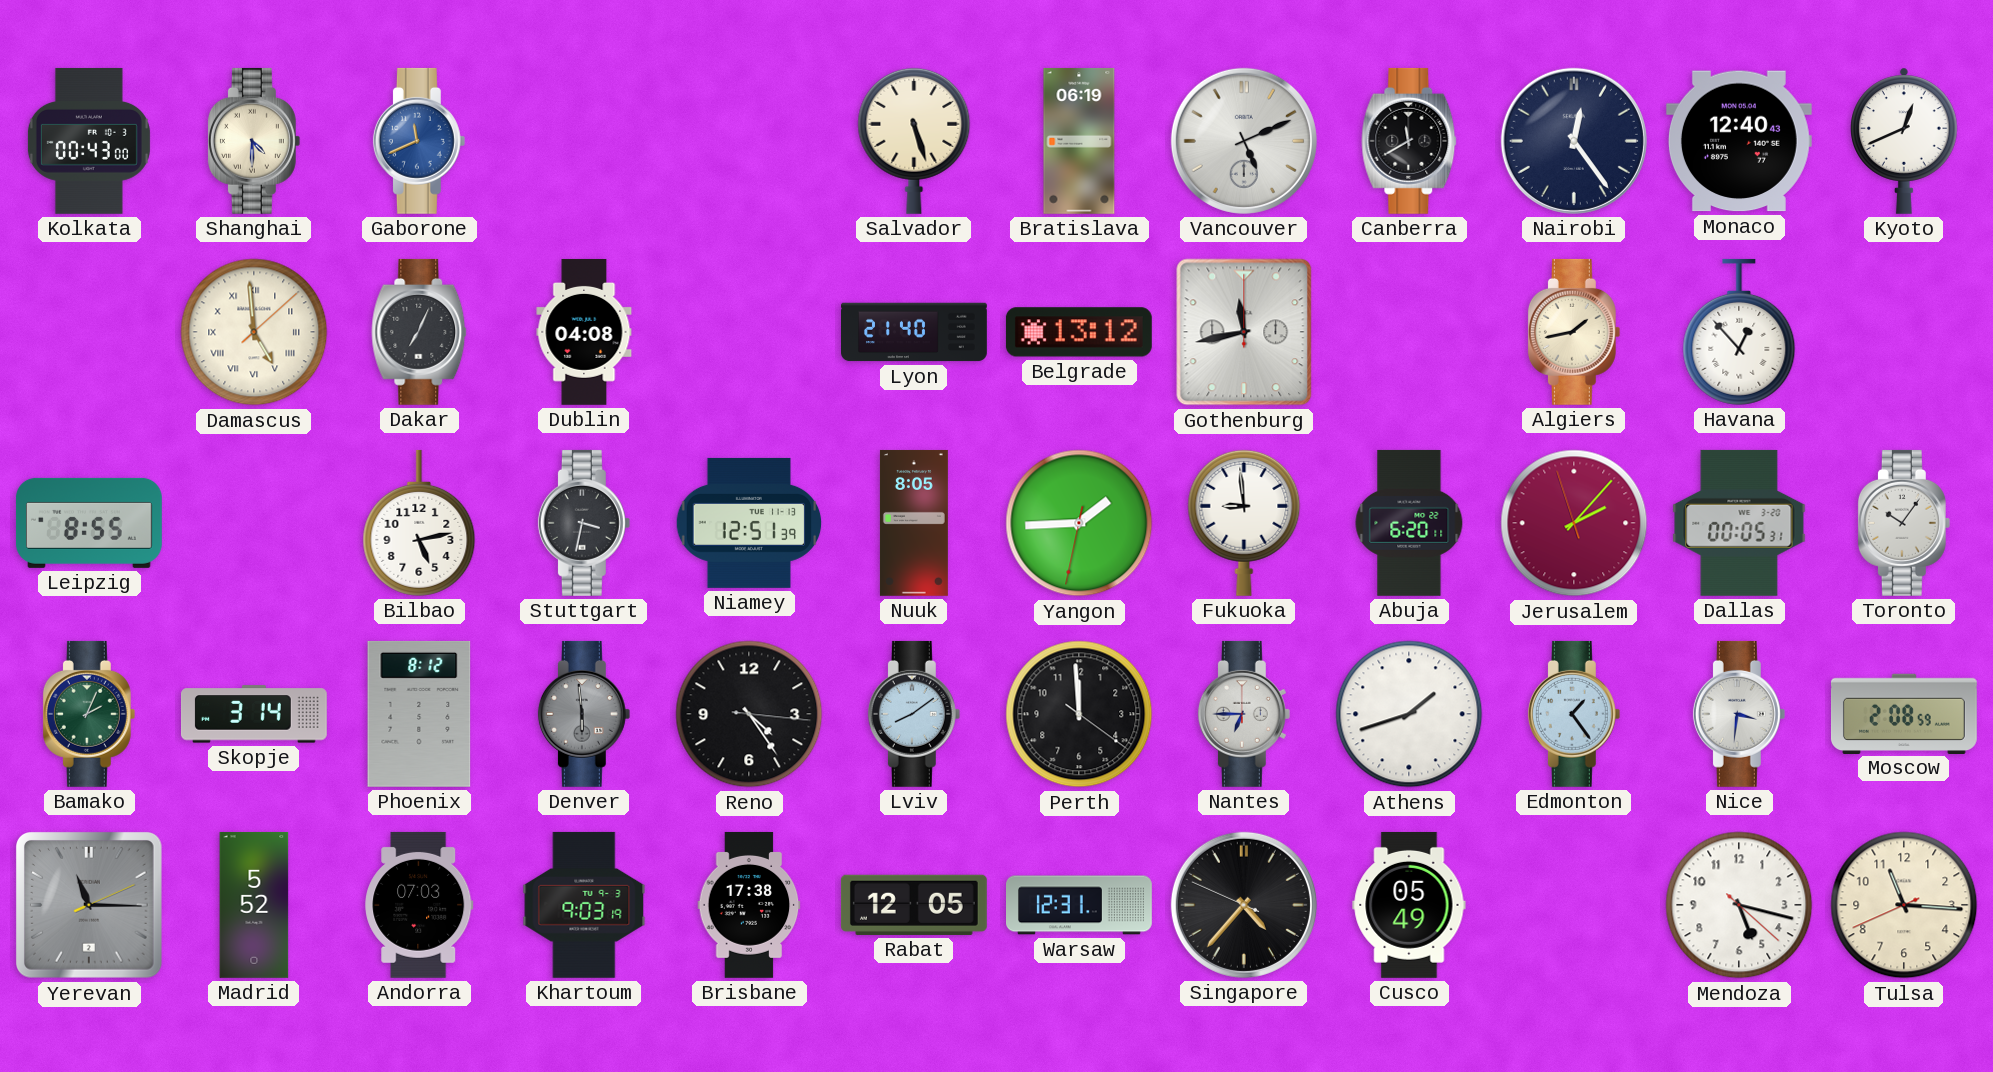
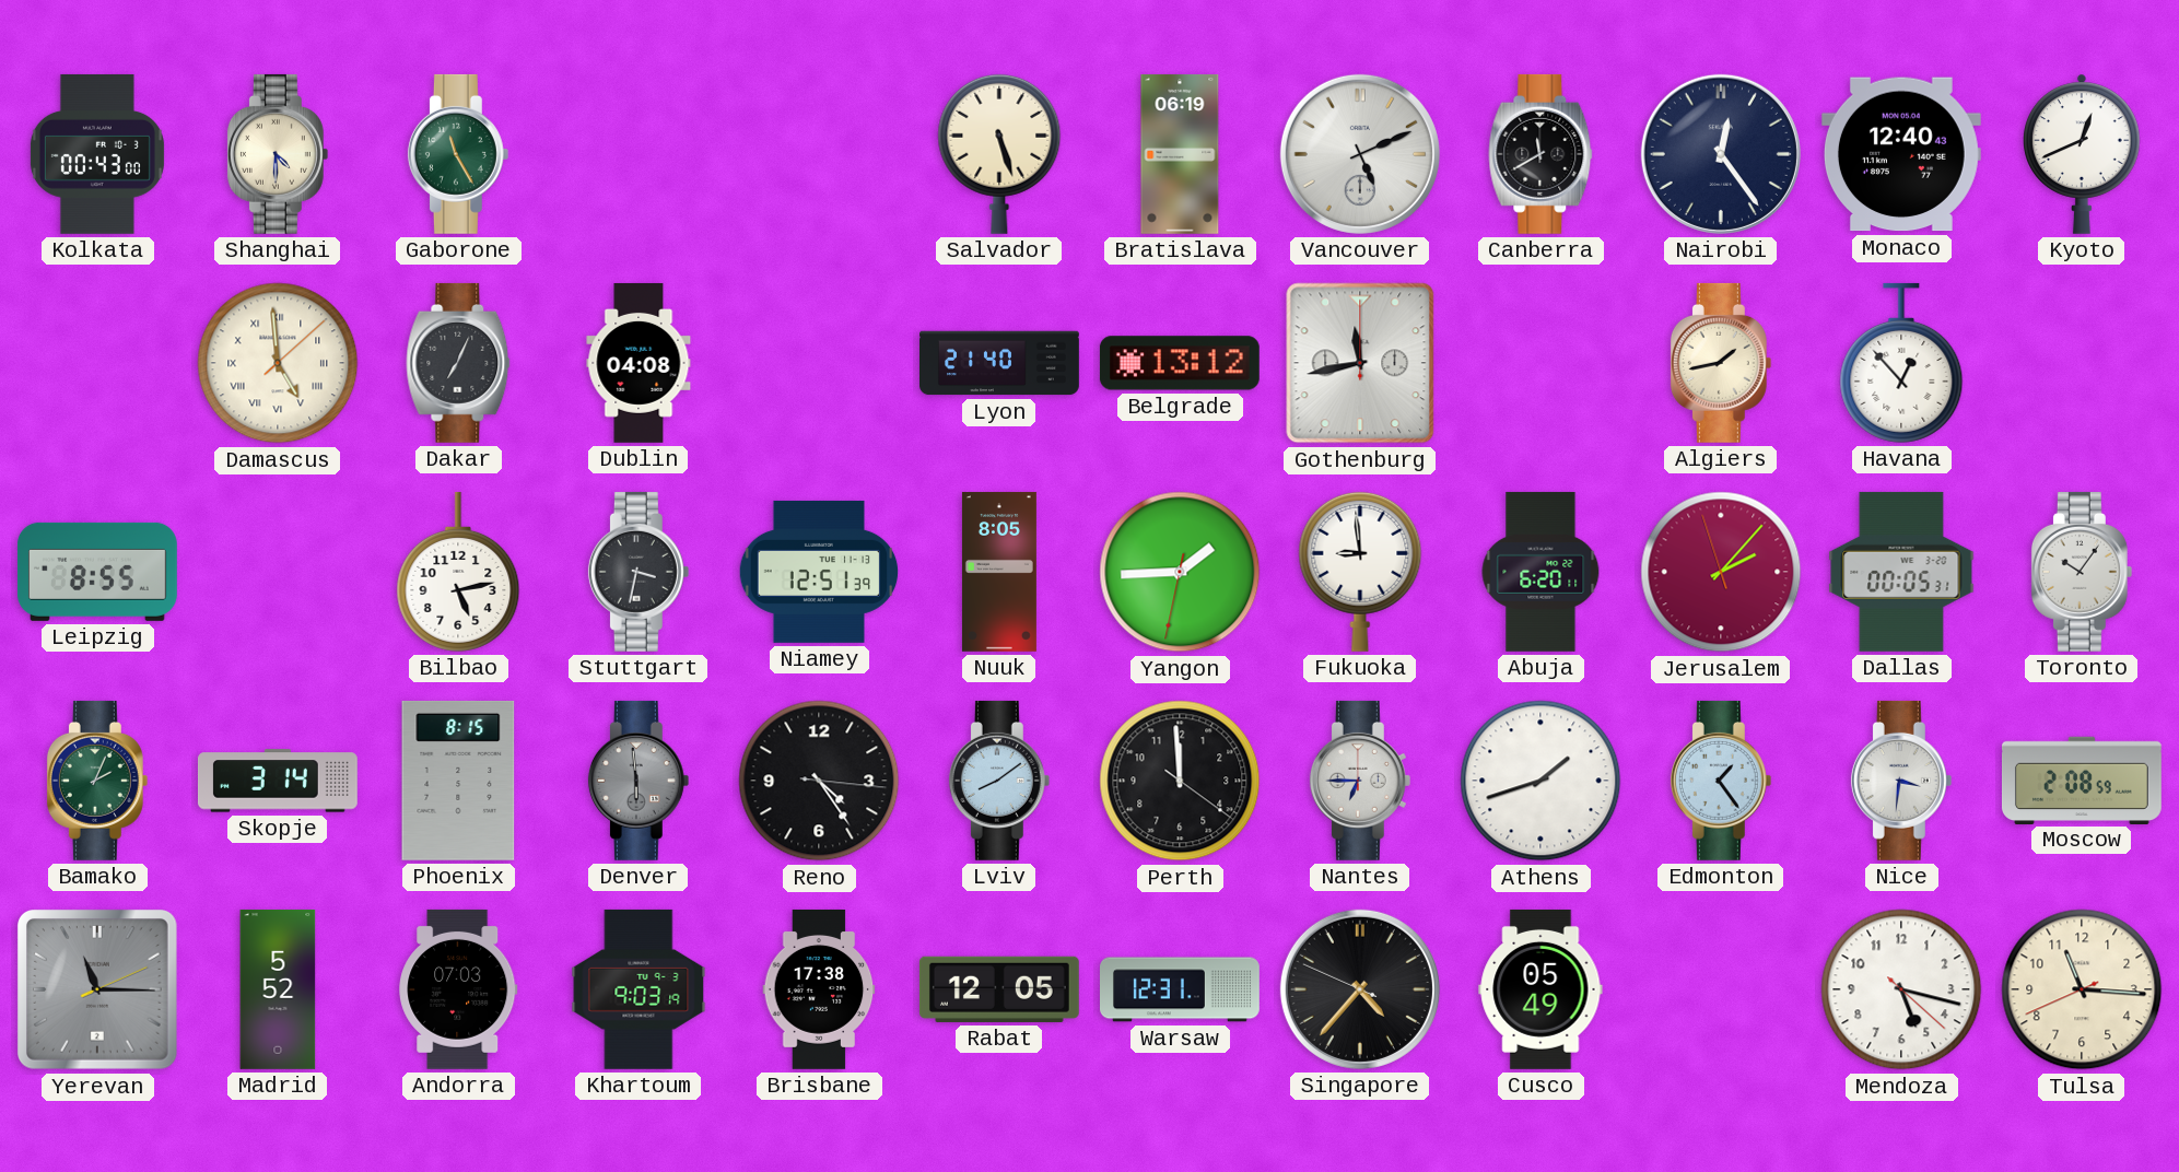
Gaborone: 11:41 -> 11:25
Gaborone dial: blue -> green
Phoenix: 8:12 -> 8:15
